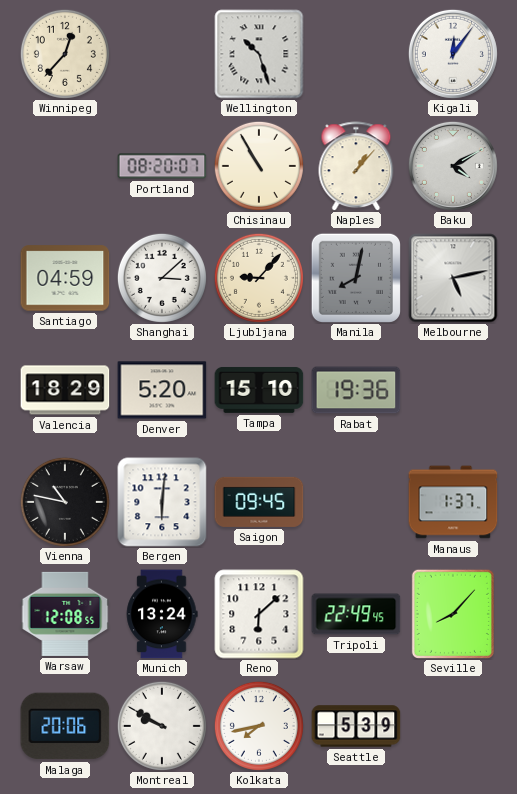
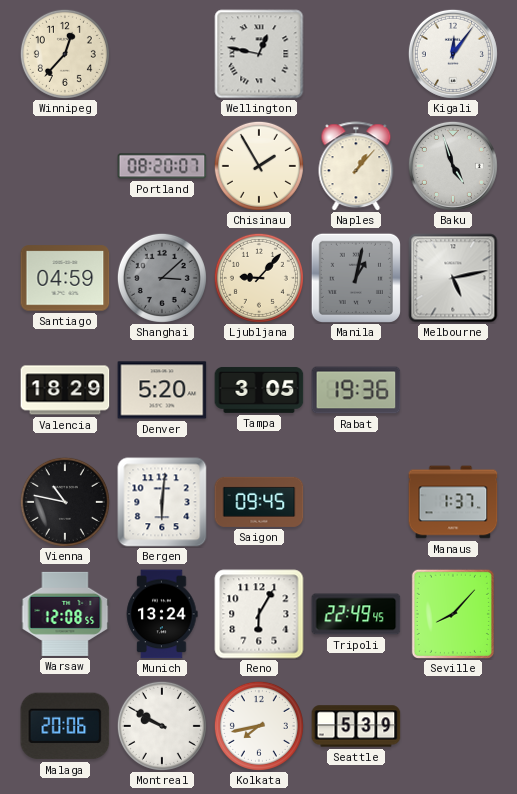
Wellington: 10:27 -> 12:47
Chisinau: 10:55 -> 1:55
Baku: 4:10 -> 4:57
Shanghai dial: white -> grey
Manila: 8:02 -> 1:02
Tampa: 15:10 -> 3:05
Reno: 6:08 -> 6:05
